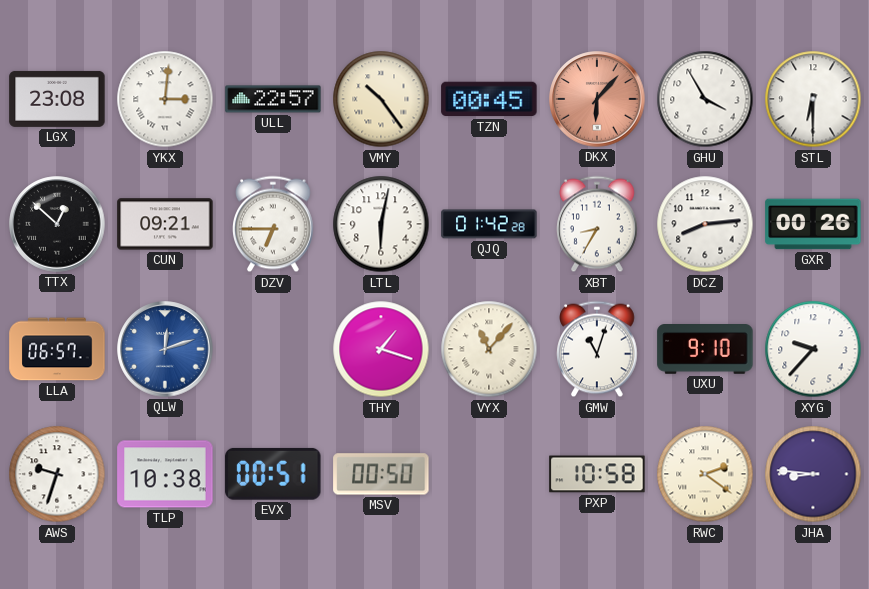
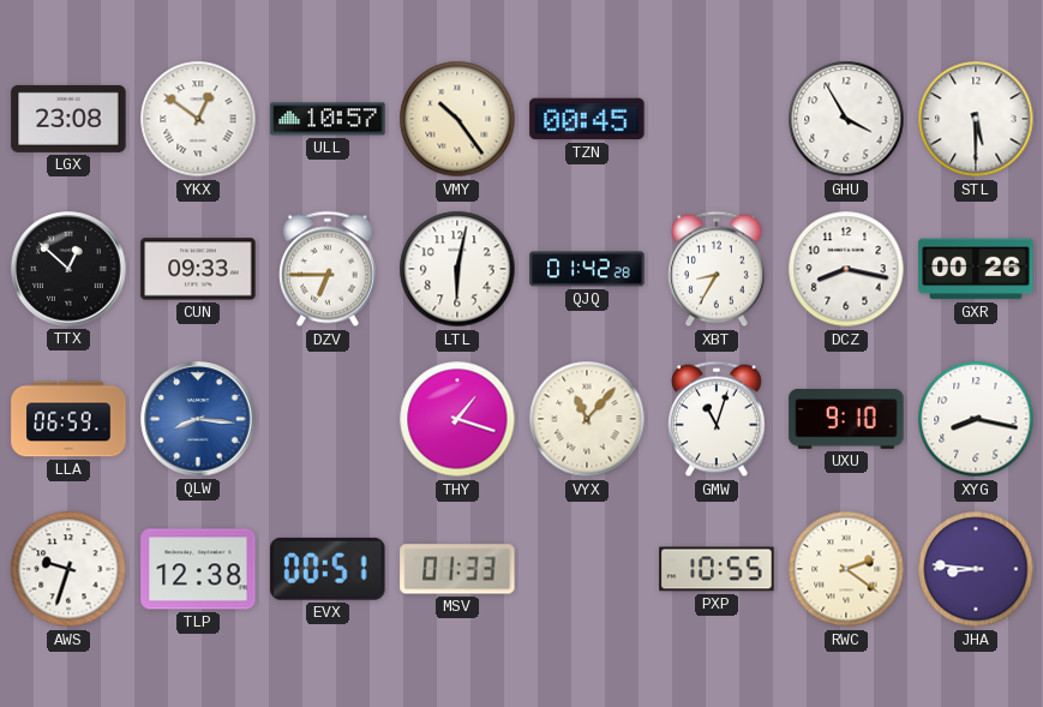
YKX: 3:01 -> 12:51
ULL: 22:57 -> 10:57
DKX: 6:07 -> none
STL: 6:30 -> 5:30
CUN: 09:21 -> 09:33
DCZ: 8:14 -> 8:17
LLA: 06:57 -> 06:59
QLW: 12:12 -> 8:16
XYG: 9:37 -> 8:17
TLP: 10:38 -> 12:38
MSV: 00:50 -> 01:33
PXP: 10:58 -> 10:55
